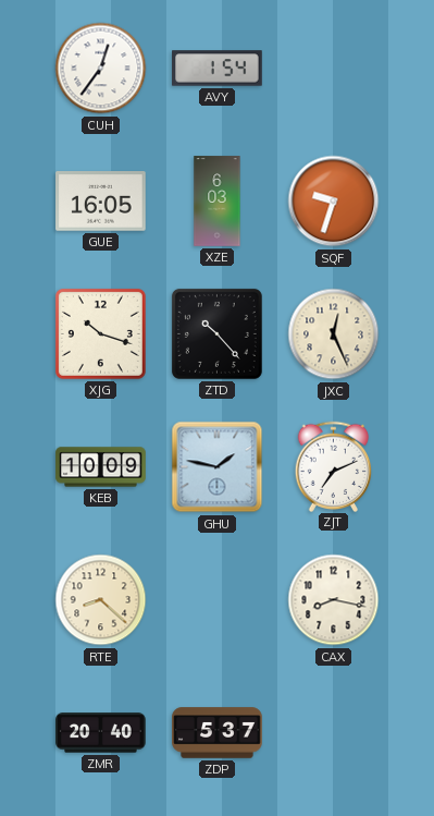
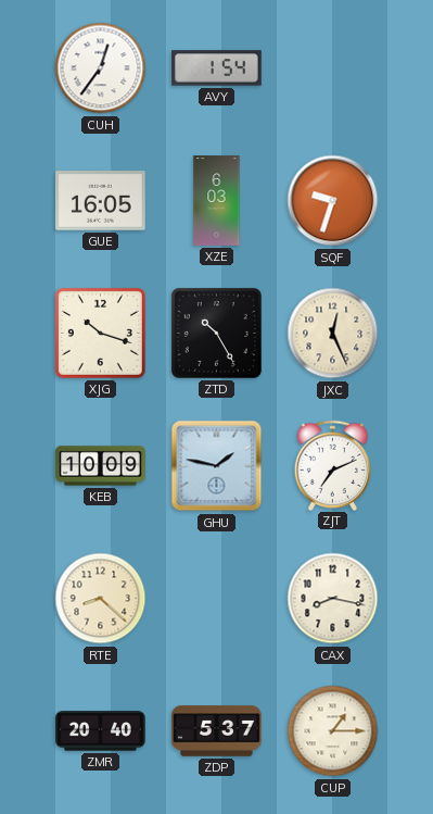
ZTD: 10:23 -> 10:25
CUP: none -> 1:15
